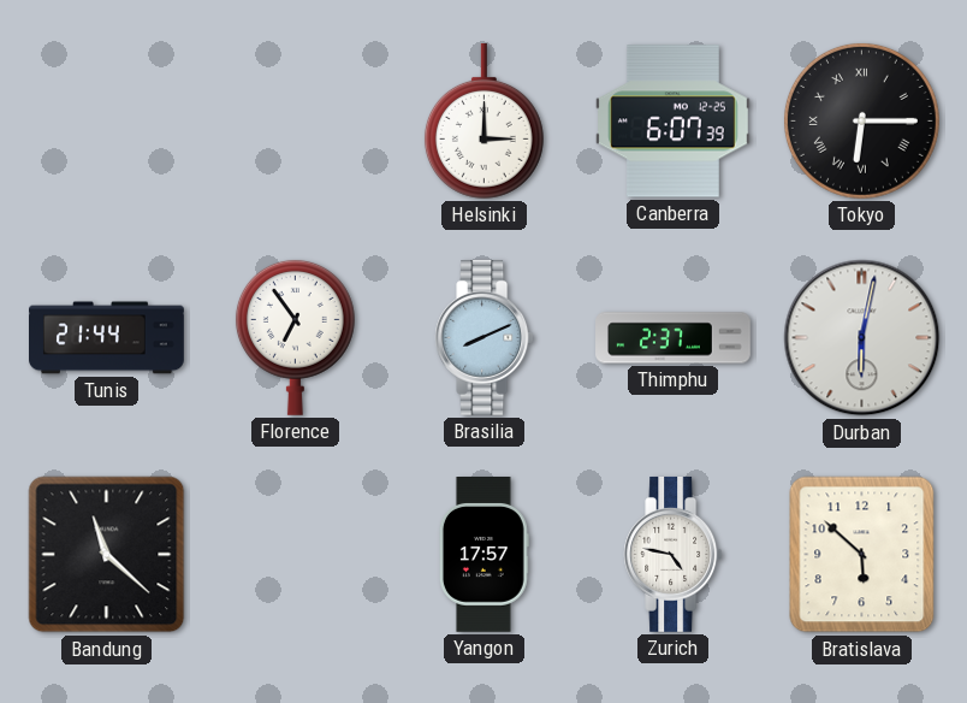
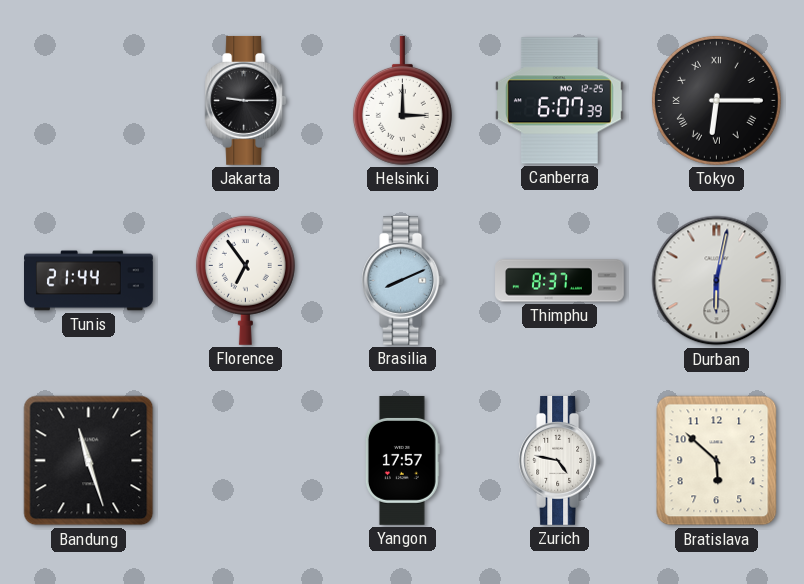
Jakarta: none -> 9:15
Thimphu: 2:37 -> 8:37
Bandung: 11:22 -> 11:27
